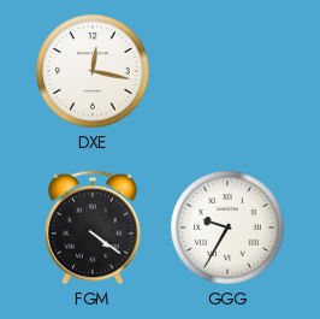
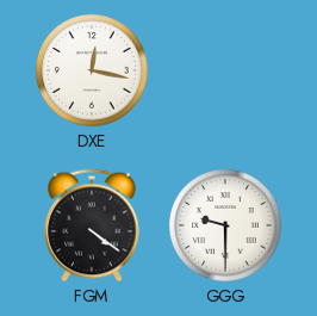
GGG: 9:35 -> 9:30
